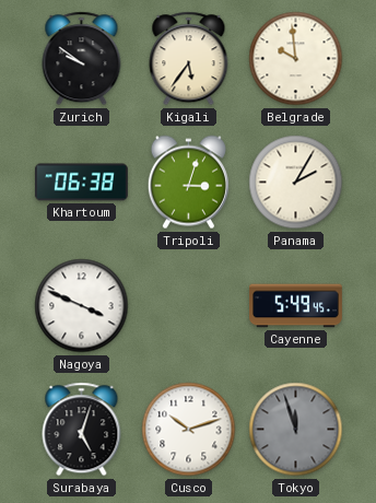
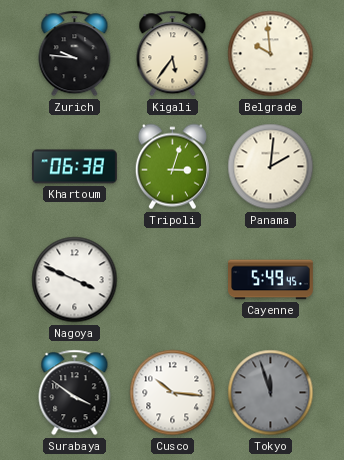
Zurich: 9:51 -> 9:46
Panama: 2:05 -> 2:01
Surabaya: 5:03 -> 3:51
Cusco: 10:12 -> 10:16
